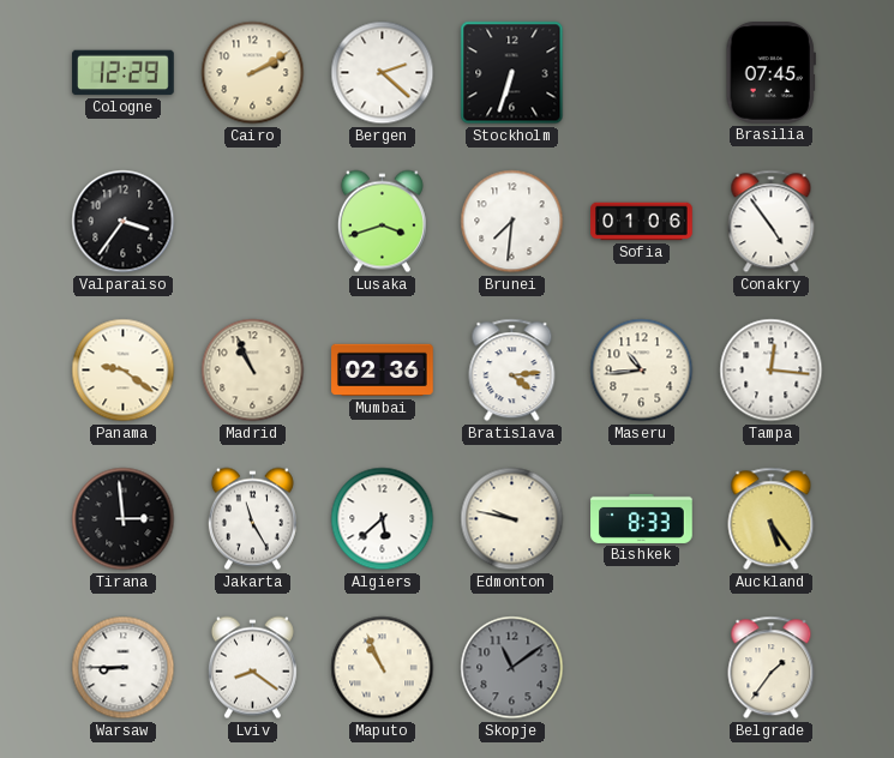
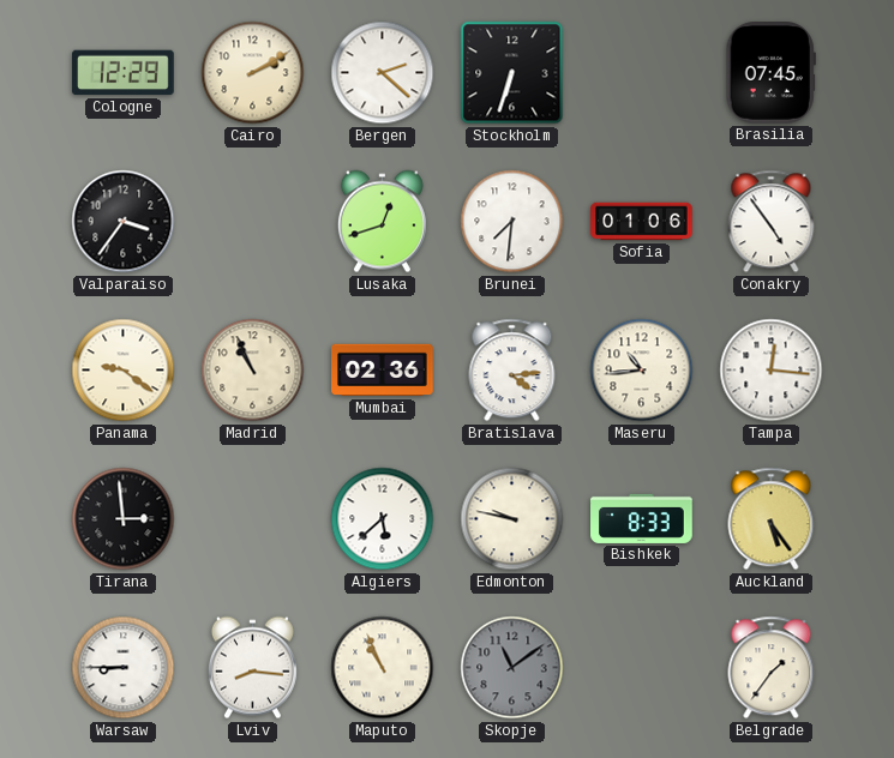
Lusaka: 3:42 -> 12:42
Jakarta: 11:25 -> none
Lviv: 8:21 -> 8:16
